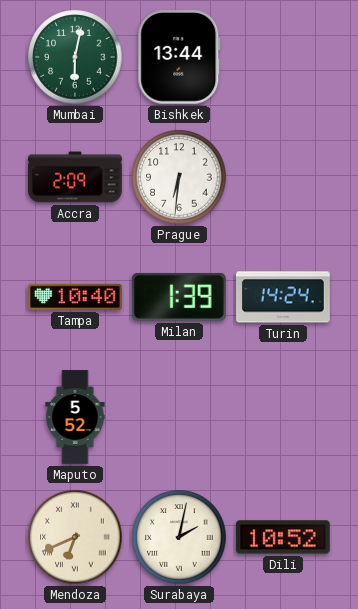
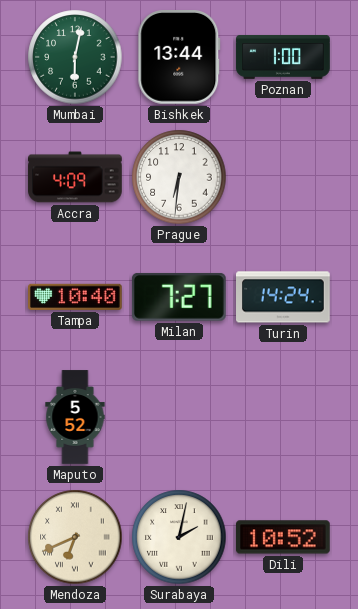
Poznan: none -> 1:00
Accra: 2:09 -> 4:09
Milan: 1:39 -> 7:27
